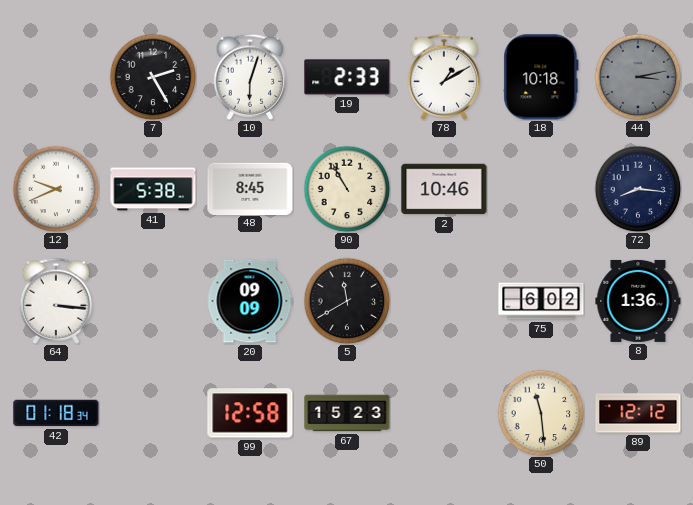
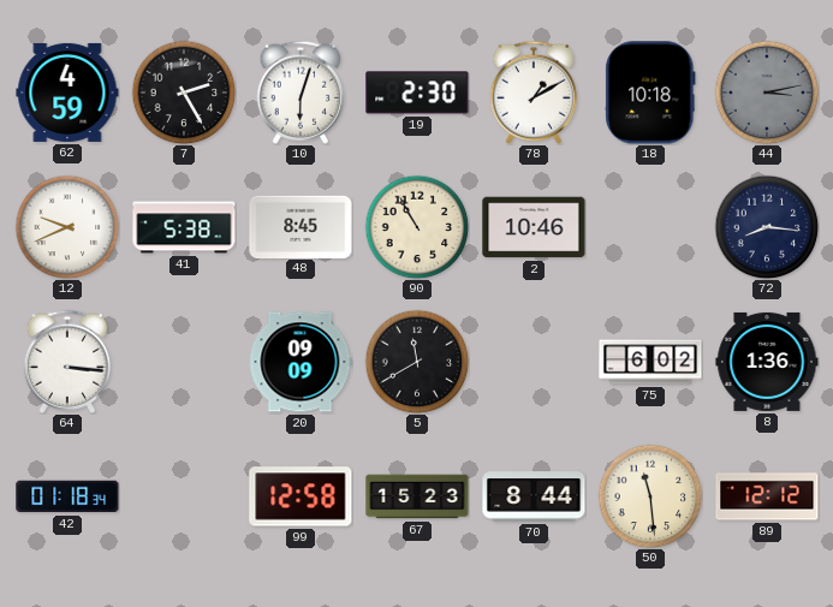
62: none -> 4:59
19: 2:33 -> 2:30
70: none -> 8:44
